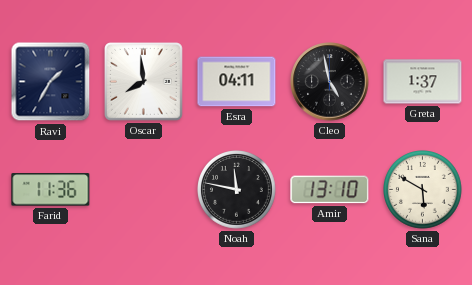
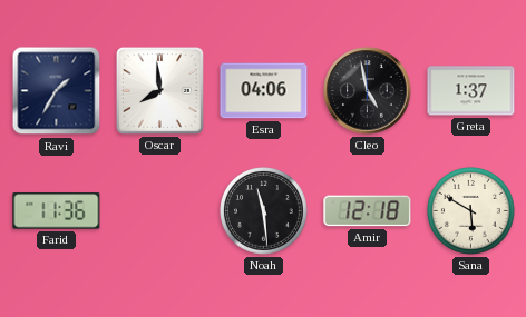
Esra: 04:11 -> 04:06
Noah: 11:47 -> 11:29
Amir: 13:10 -> 12:18
